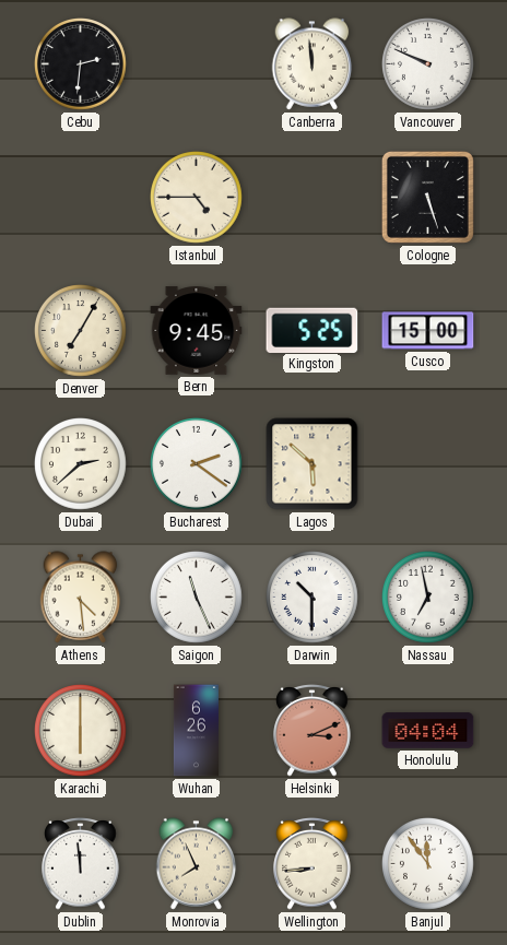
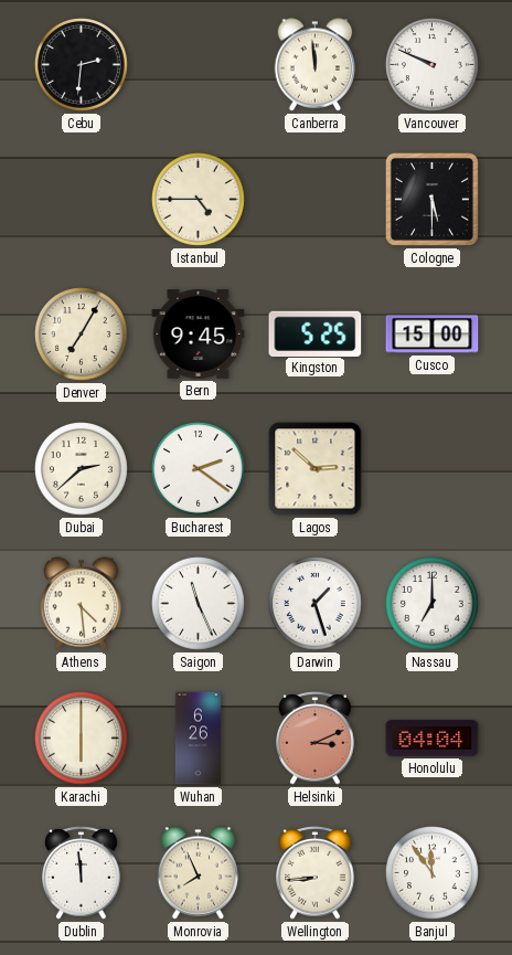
Cologne: 5:27 -> 5:30
Lagos: 5:52 -> 2:52
Darwin: 10:30 -> 1:27
Nassau: 6:58 -> 7:00
